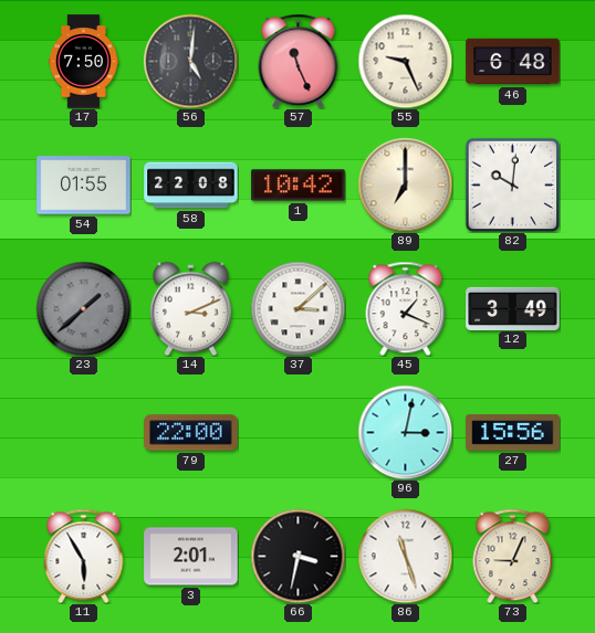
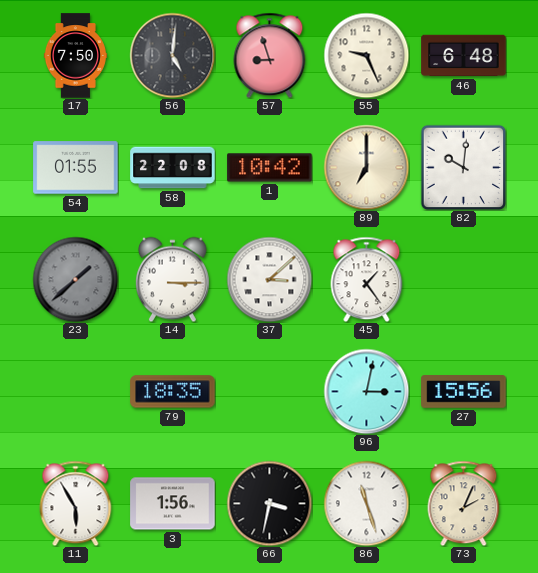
57: 11:26 -> 8:57
14: 3:11 -> 3:15
45: 1:19 -> 1:24
12: 3:49 -> none
79: 22:00 -> 18:35
3: 2:01 -> 1:56
73: 9:04 -> 2:04
